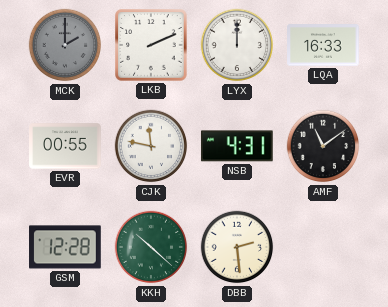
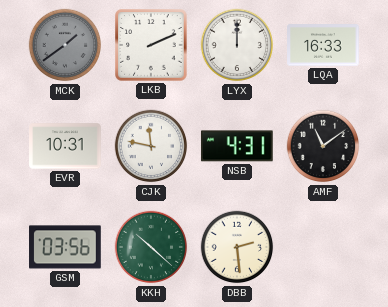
MCK: 2:00 -> 1:39
EVR: 00:55 -> 10:31
GSM: 12:28 -> 03:56
